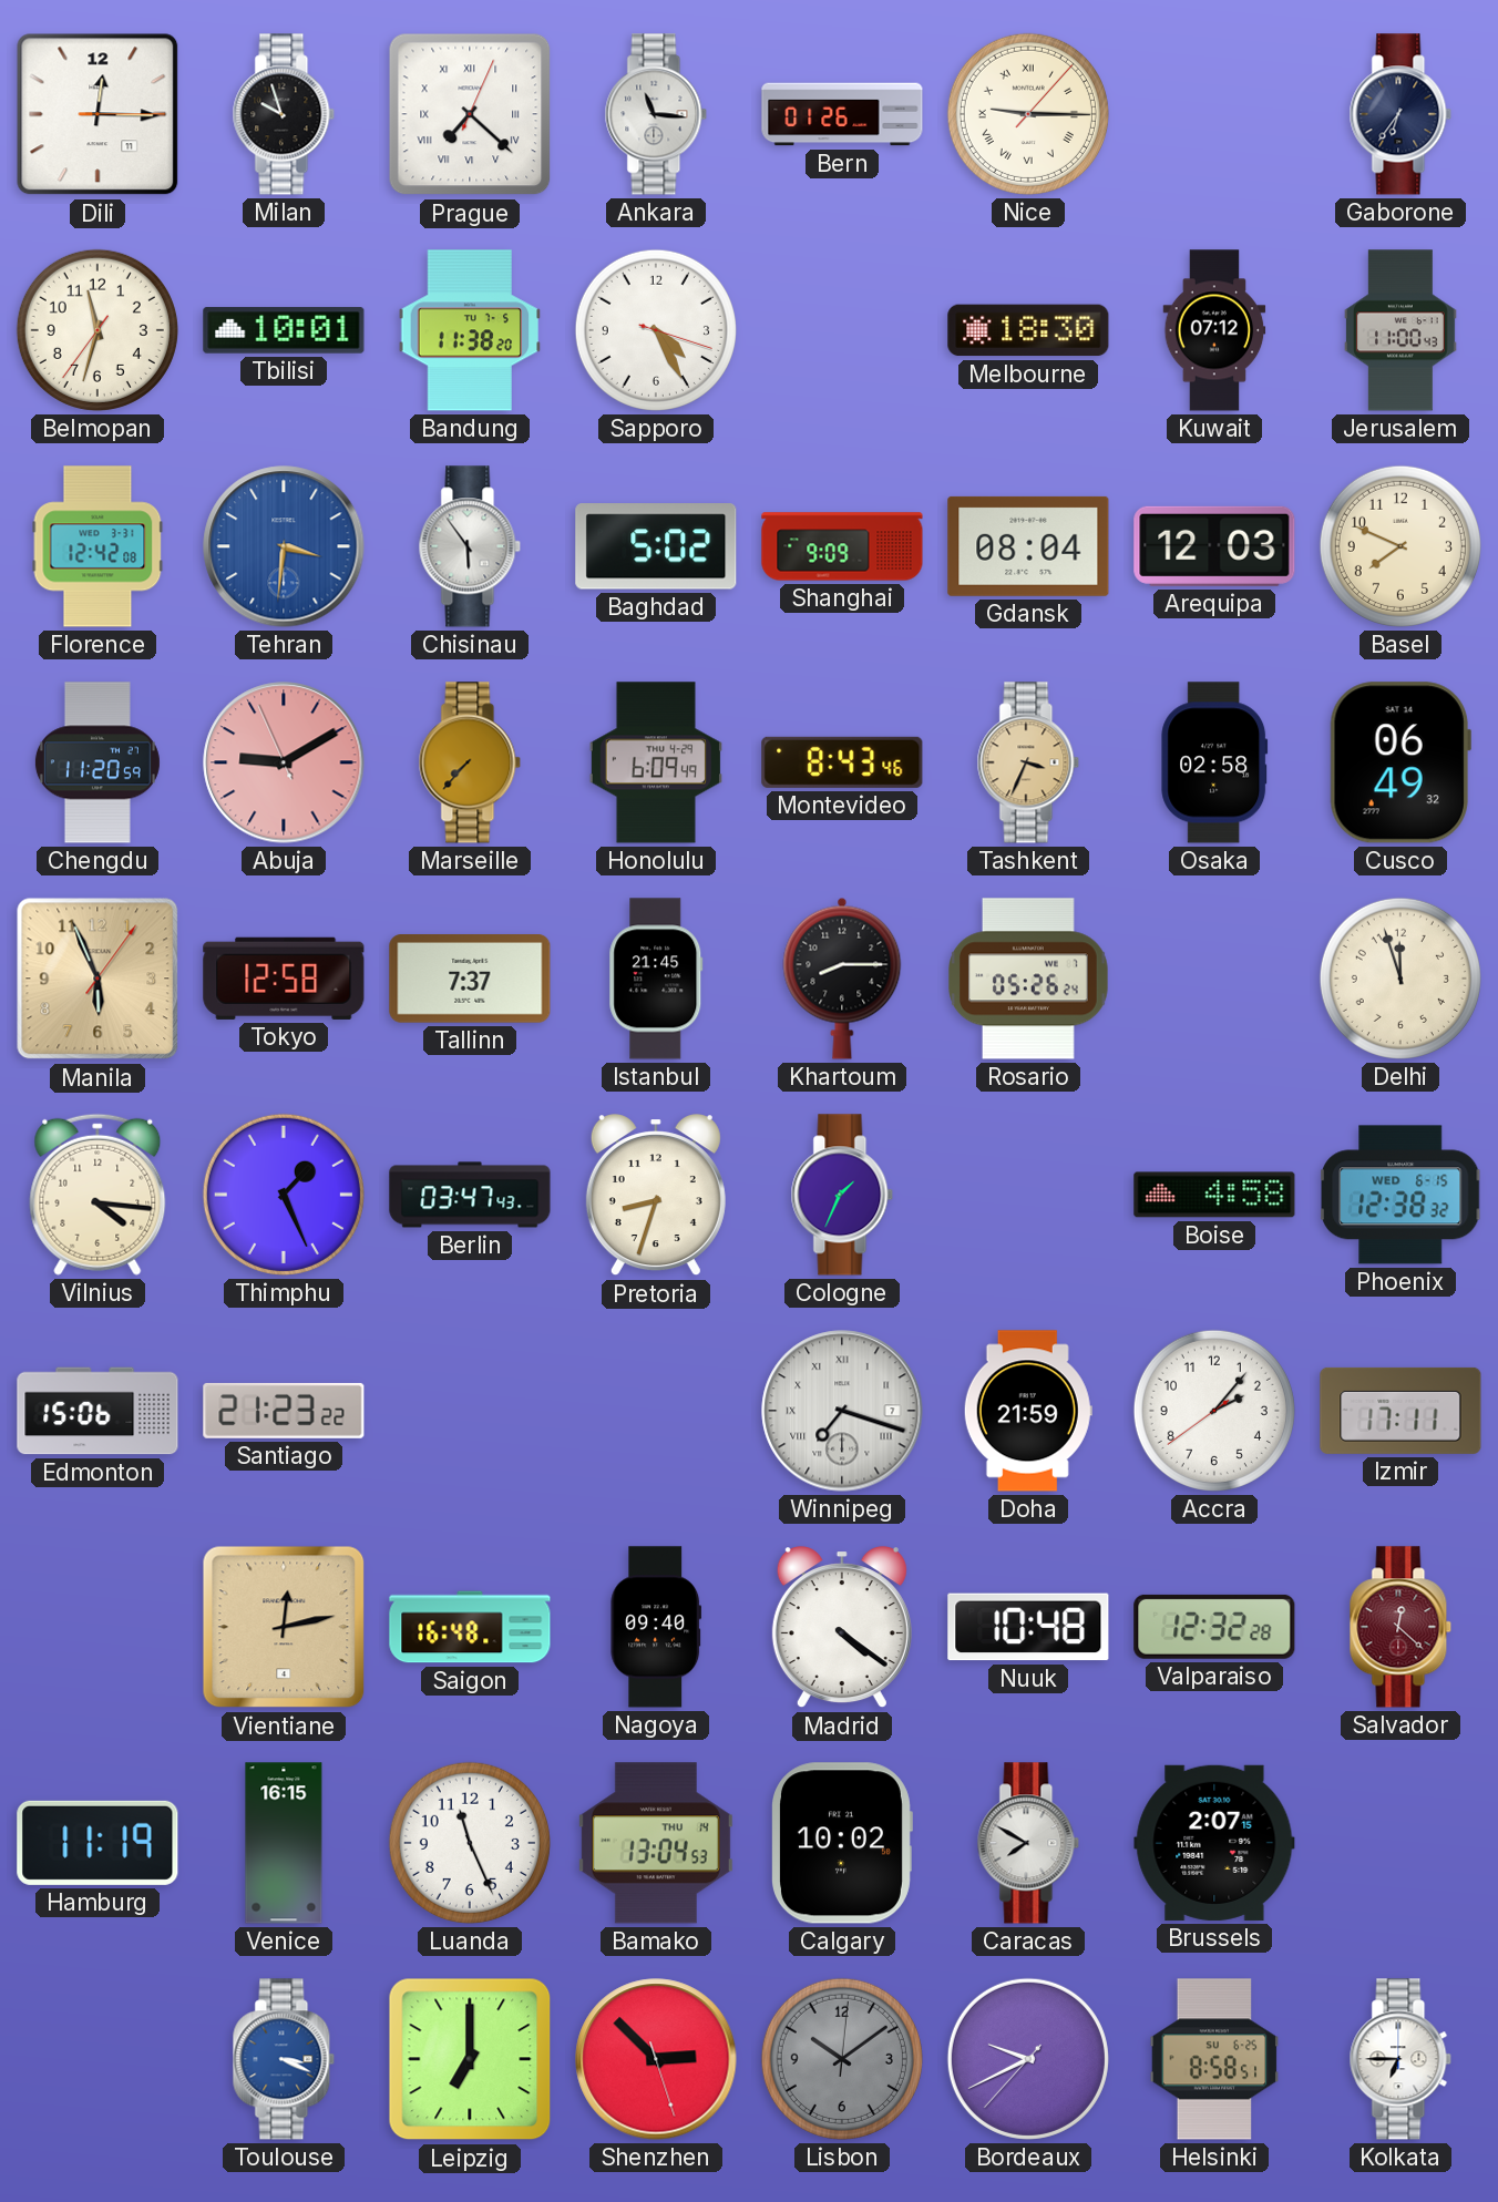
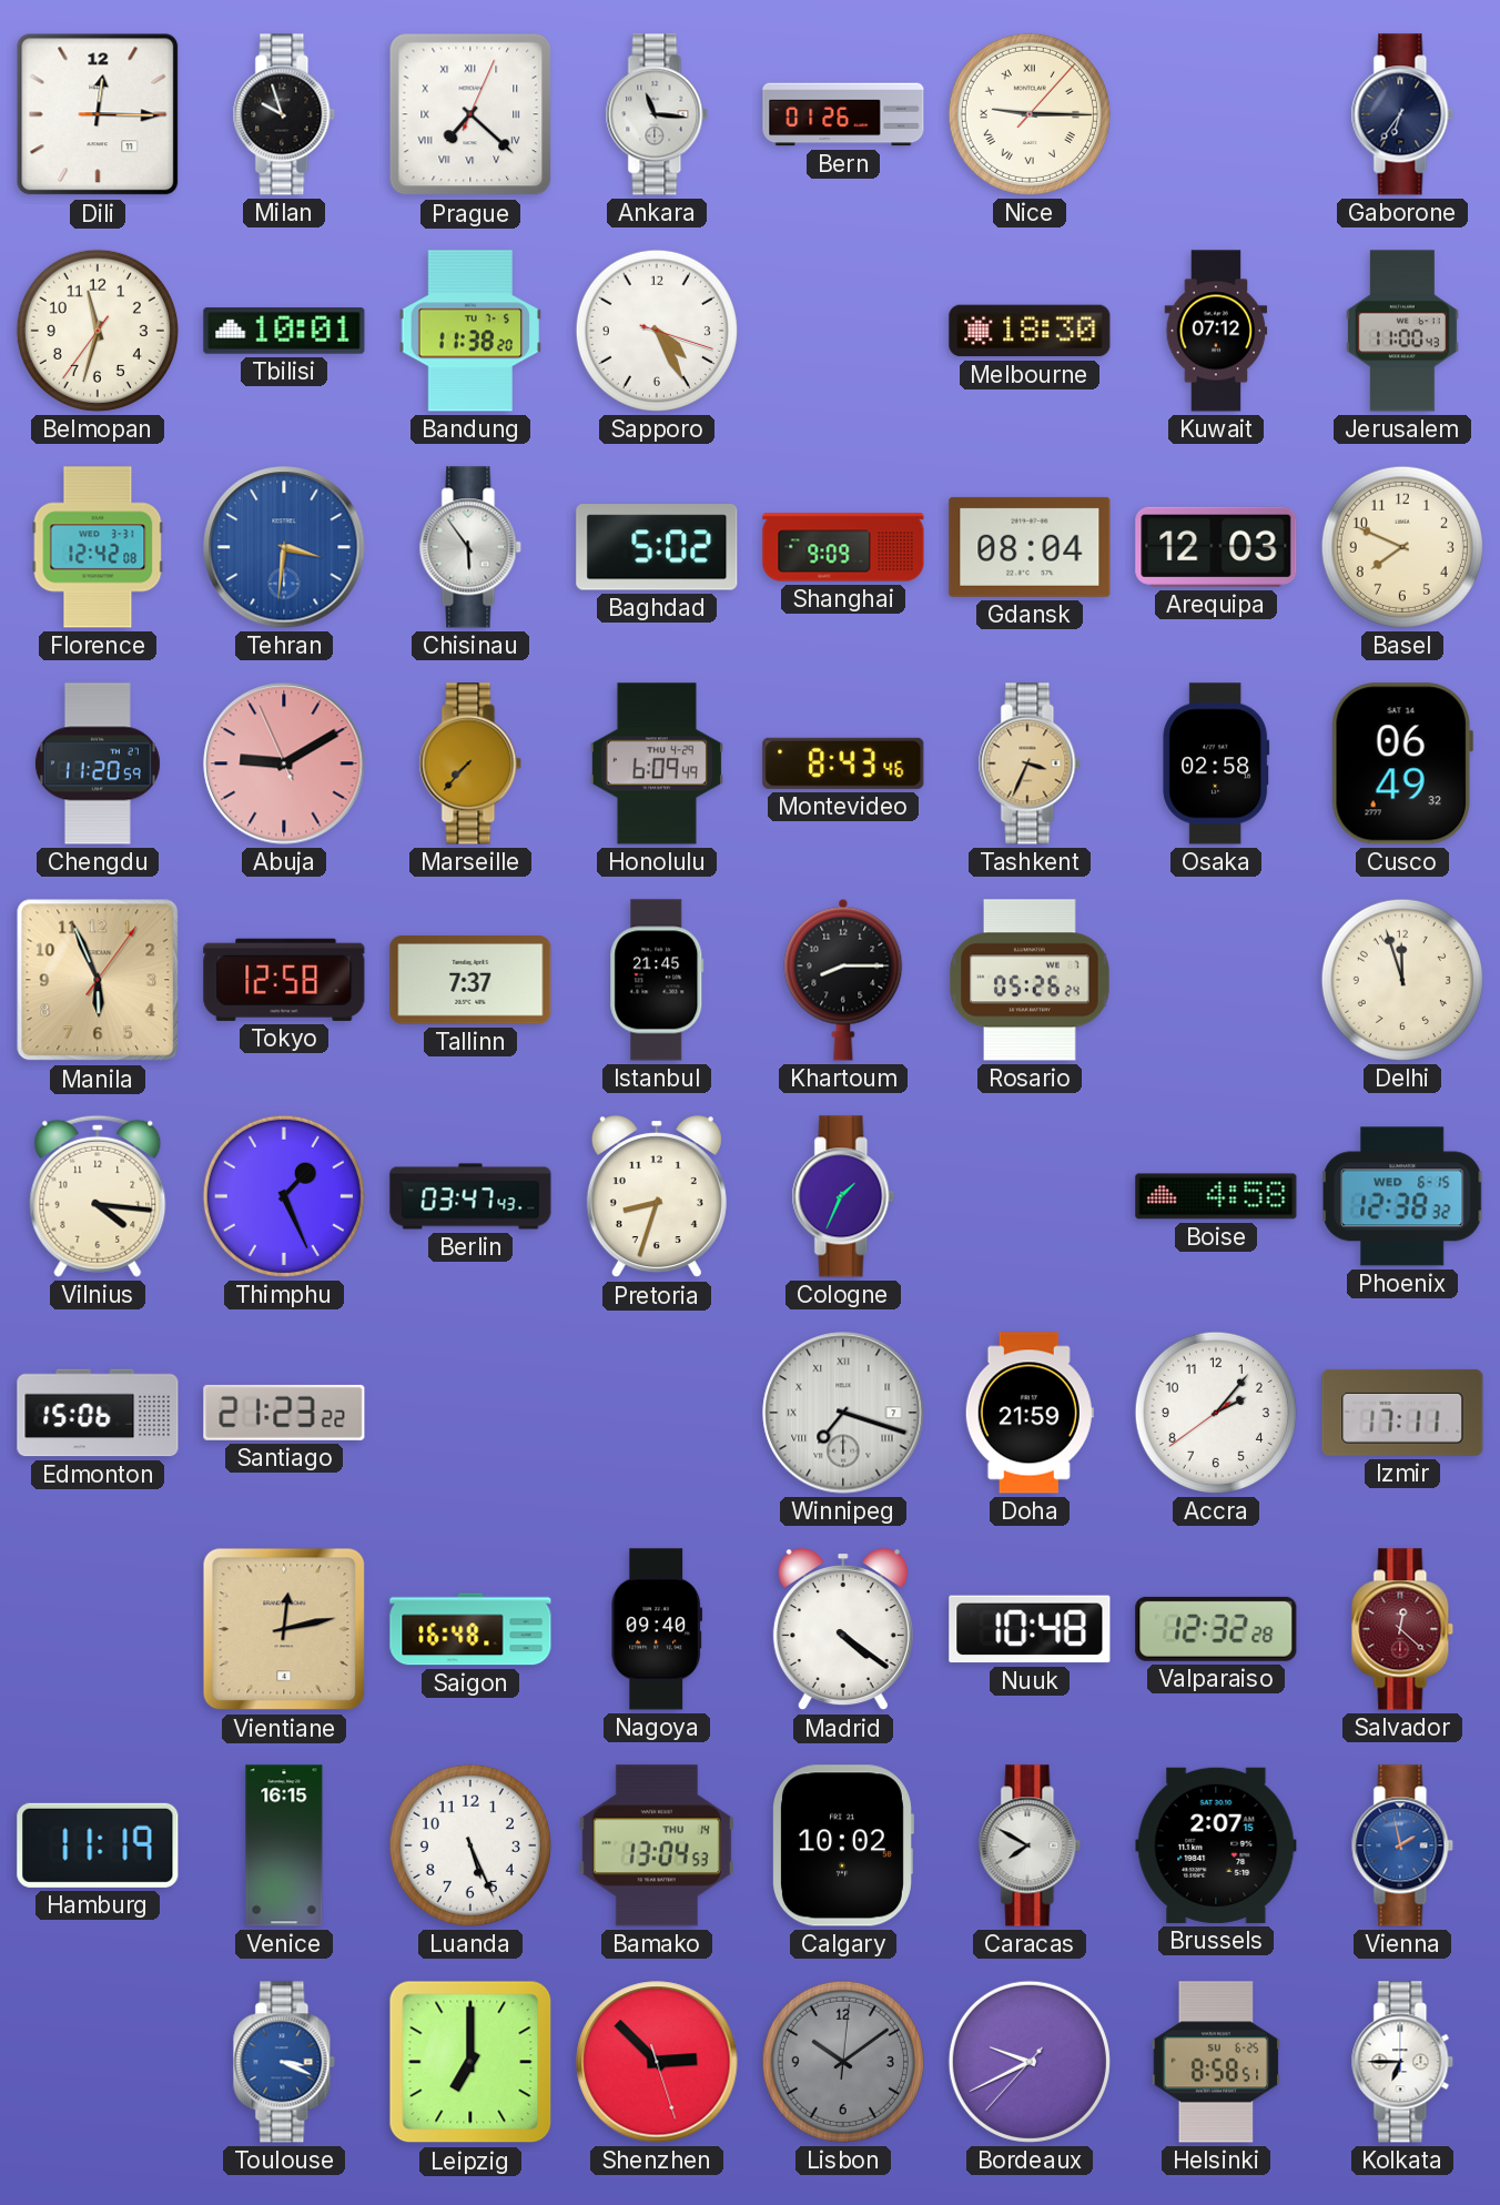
Luanda: 11:26 -> 5:26
Vienna: none -> 1:58
